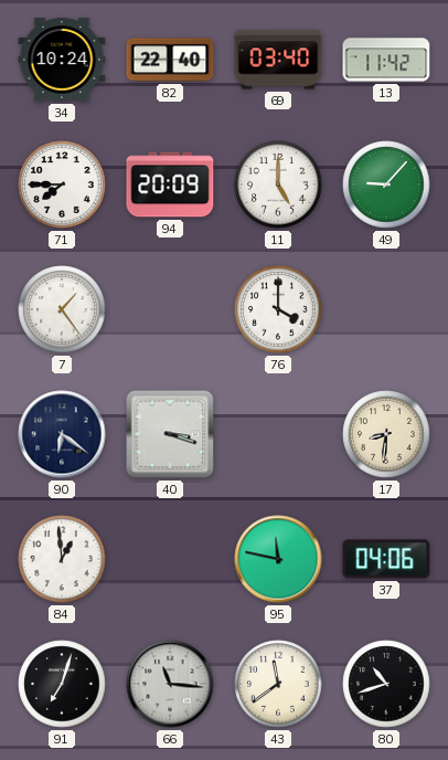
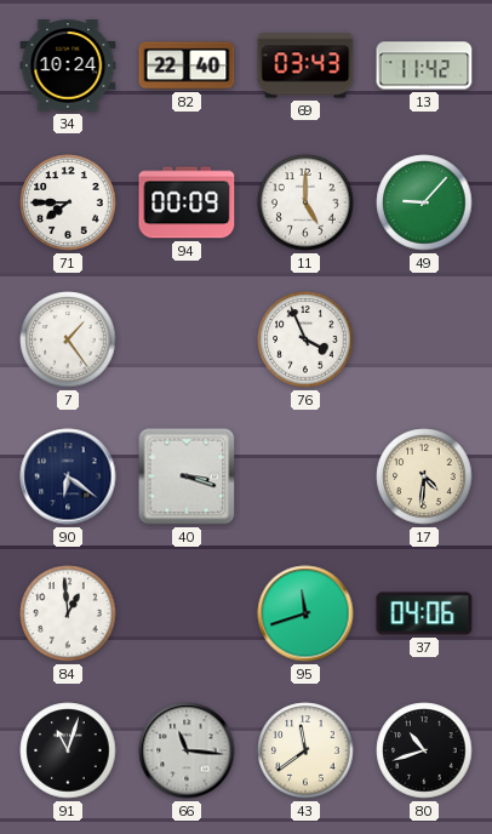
69: 03:40 -> 03:43
94: 20:09 -> 00:09
76: 4:00 -> 3:56
17: 8:31 -> 4:31
95: 11:47 -> 11:42
91: 7:03 -> 11:03
